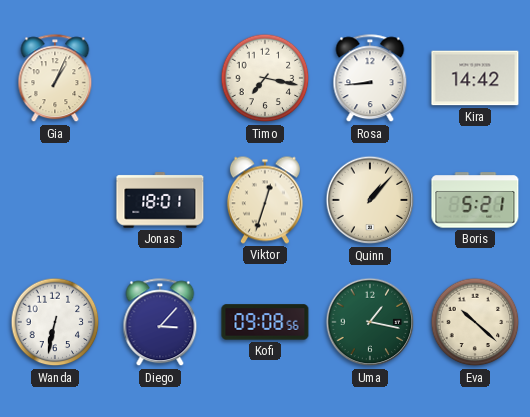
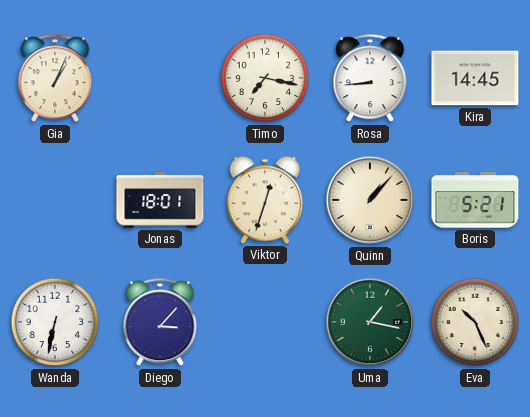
Kira: 14:42 -> 14:45
Kofi: 09:08 -> none
Eva: 10:22 -> 10:26
